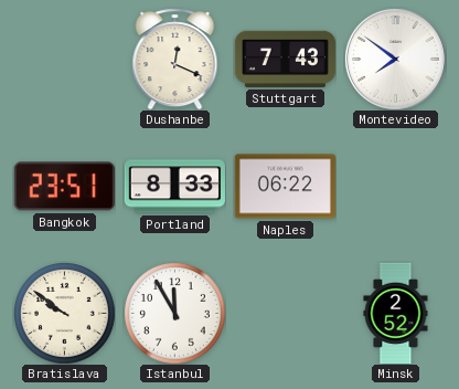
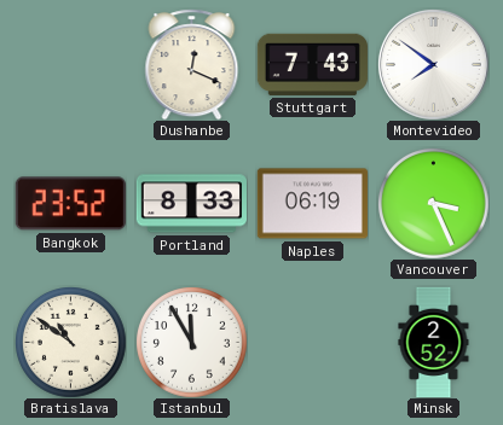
Bangkok: 23:51 -> 23:52
Naples: 06:22 -> 06:19
Vancouver: none -> 3:26
Bratislava: 9:51 -> 10:51
